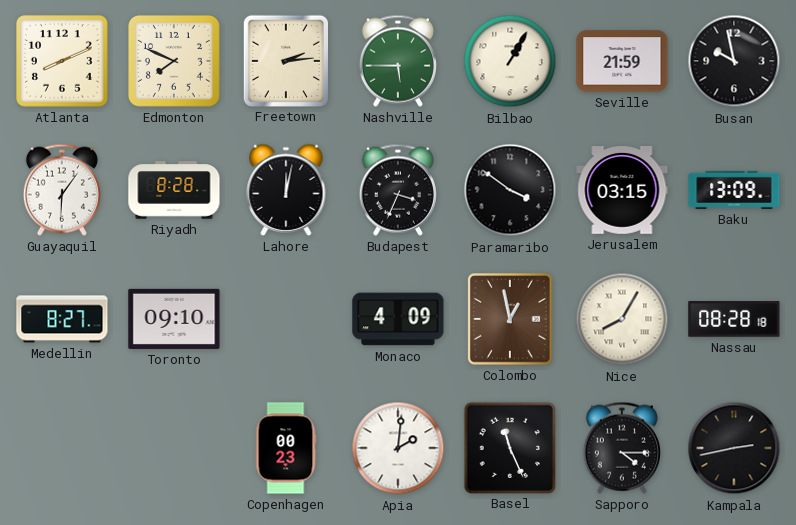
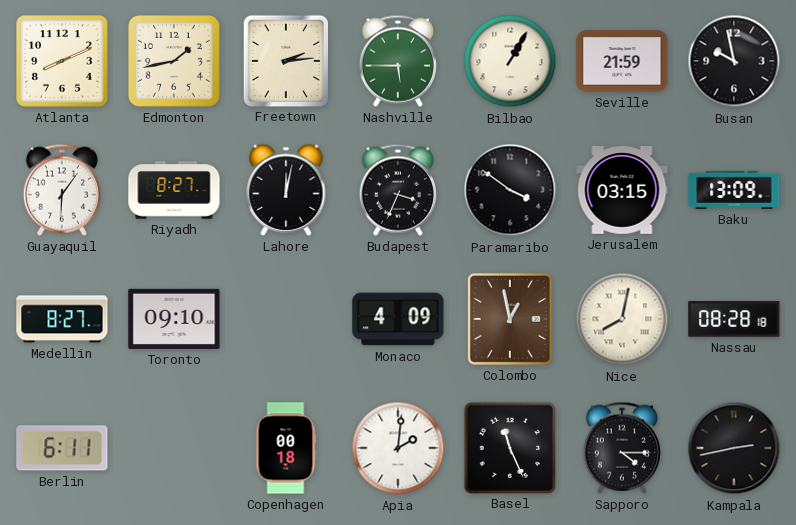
Edmonton: 7:49 -> 1:43
Riyadh: 8:28 -> 8:27
Nice: 8:05 -> 8:02
Berlin: none -> 6:11
Copenhagen: 00:23 -> 00:18
